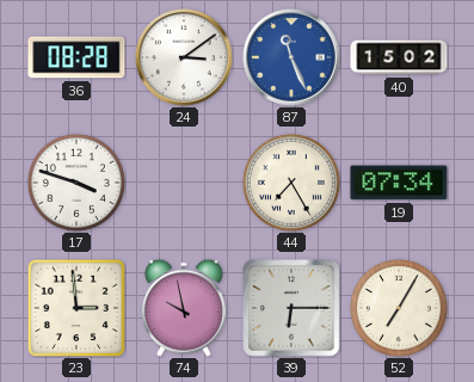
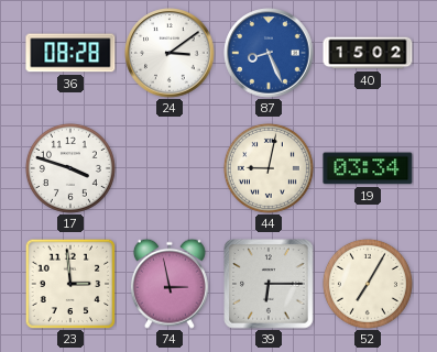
87: 11:26 -> 8:26
44: 7:25 -> 9:02
19: 07:34 -> 03:34
74: 9:58 -> 2:58
